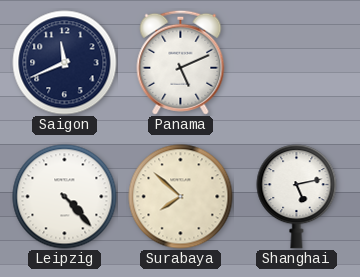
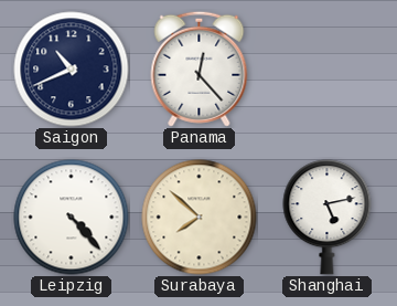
Saigon: 11:41 -> 10:41
Panama: 5:11 -> 12:23
